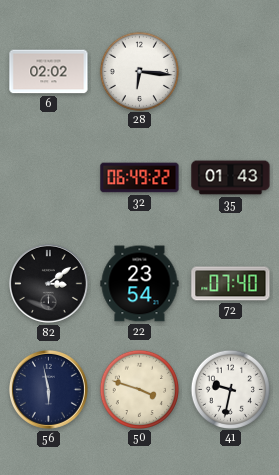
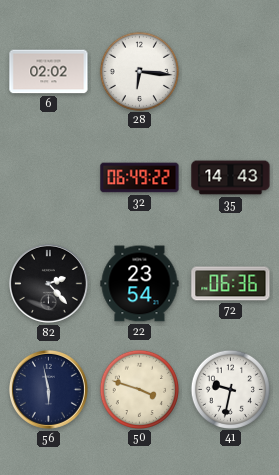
35: 01:43 -> 14:43
82: 3:09 -> 2:23
72: 07:40 -> 06:36
